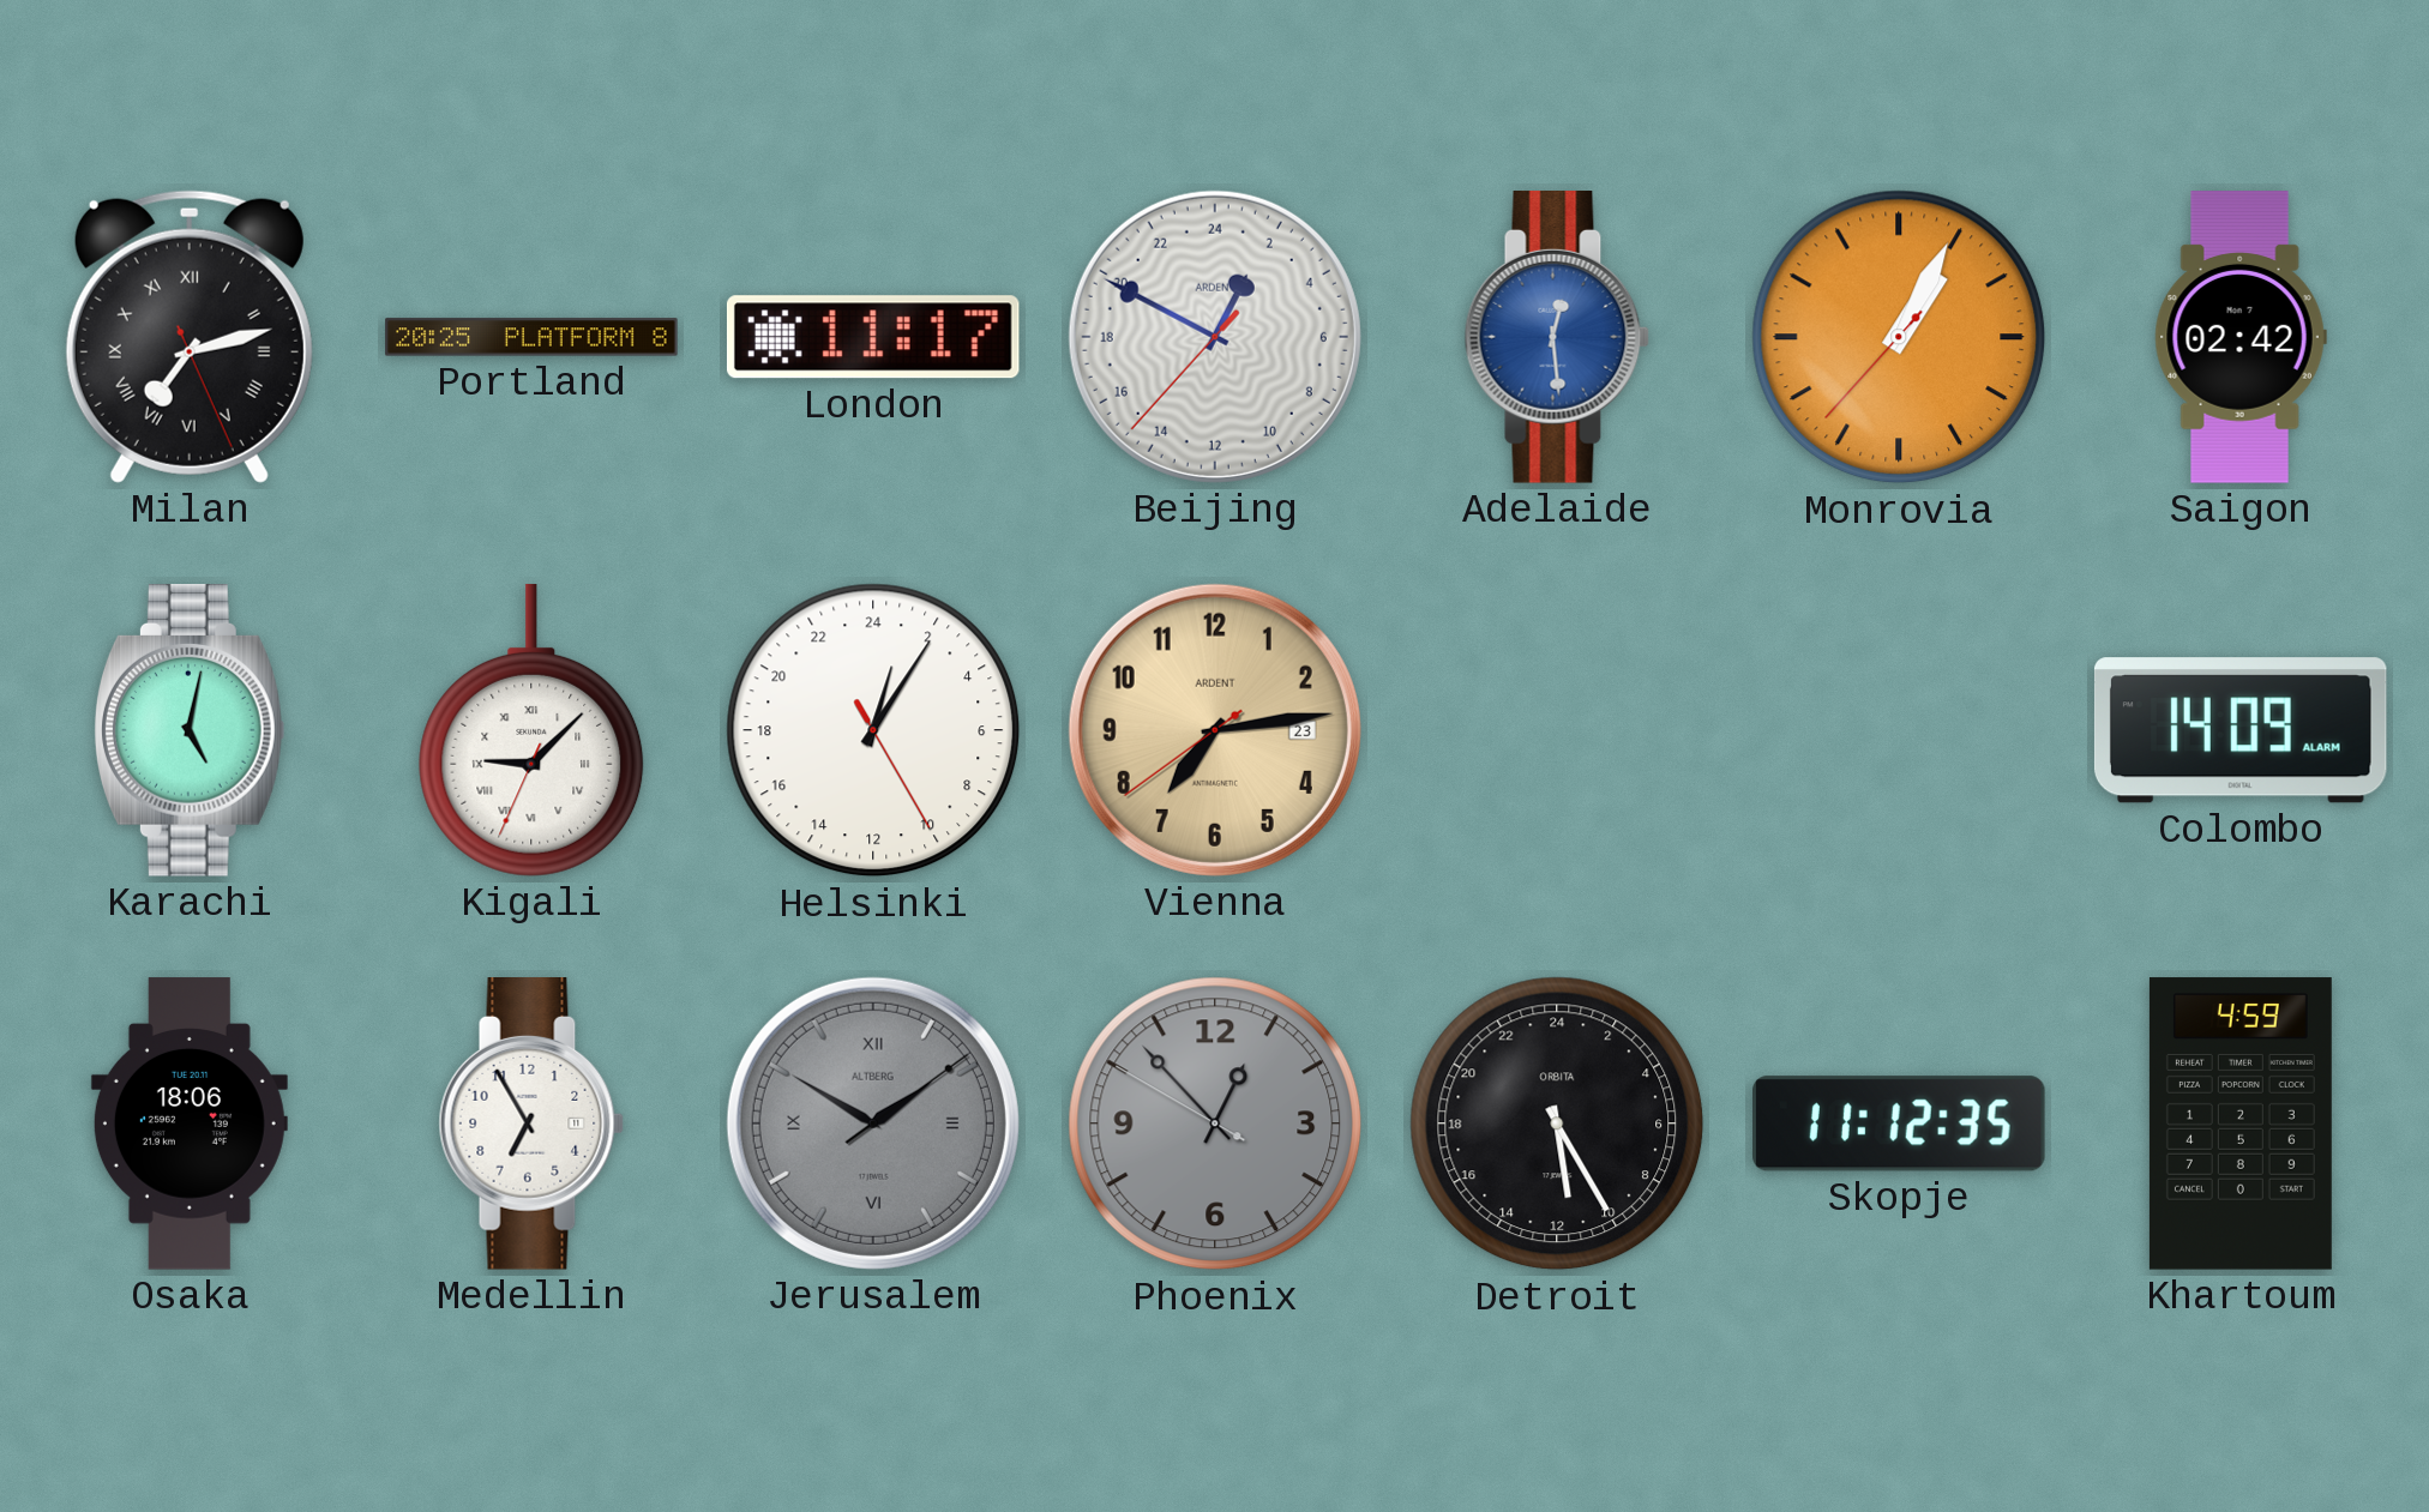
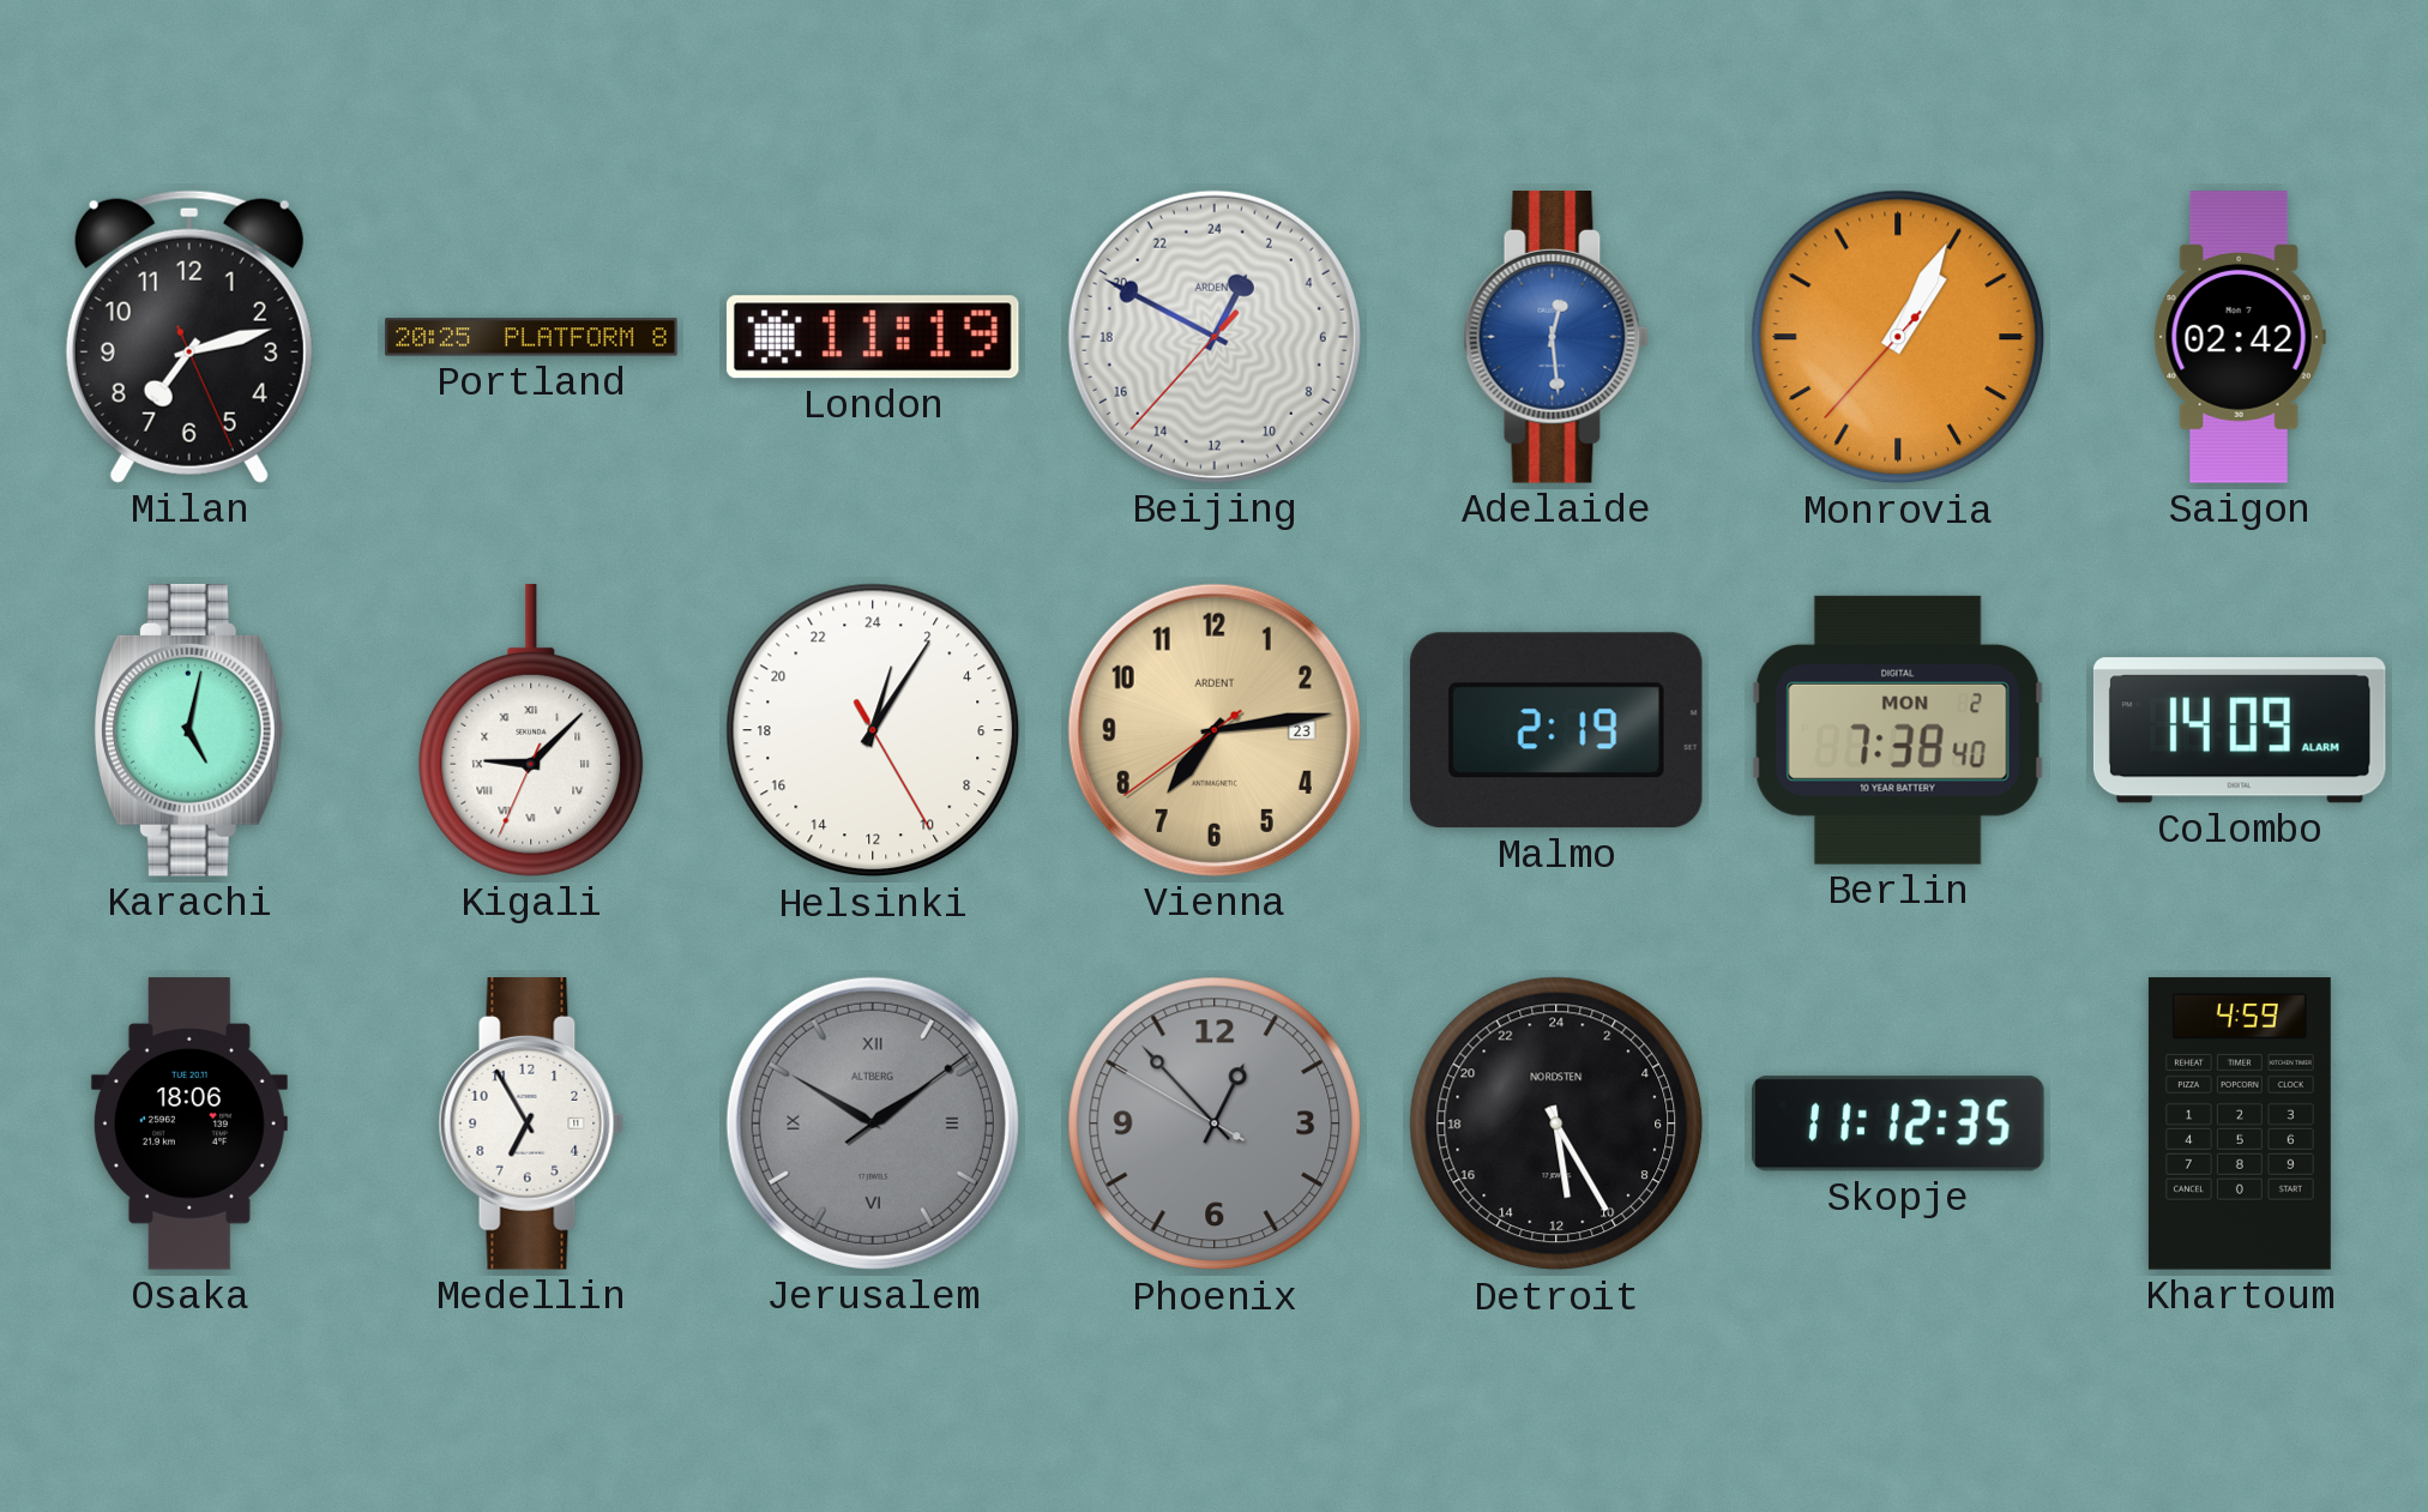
Milan numerals: Roman -> Arabic
London: 11:17 -> 11:19
Malmo: none -> 2:19
Berlin: none -> 7:38
Detroit brand: ORBITA -> NORDSTEN
